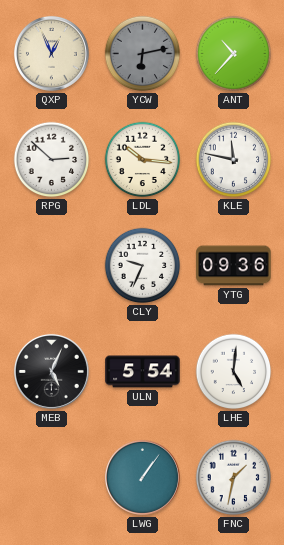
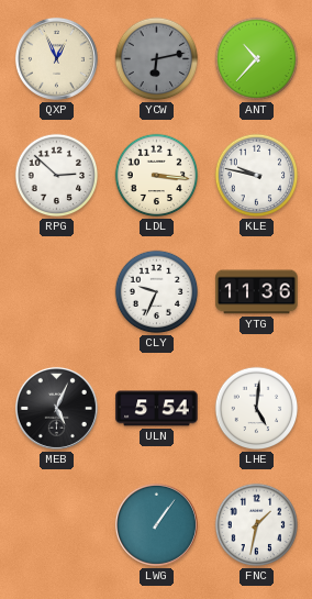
LDL: 10:16 -> 3:16
KLE: 11:47 -> 9:47
YTG: 09:36 -> 11:36
